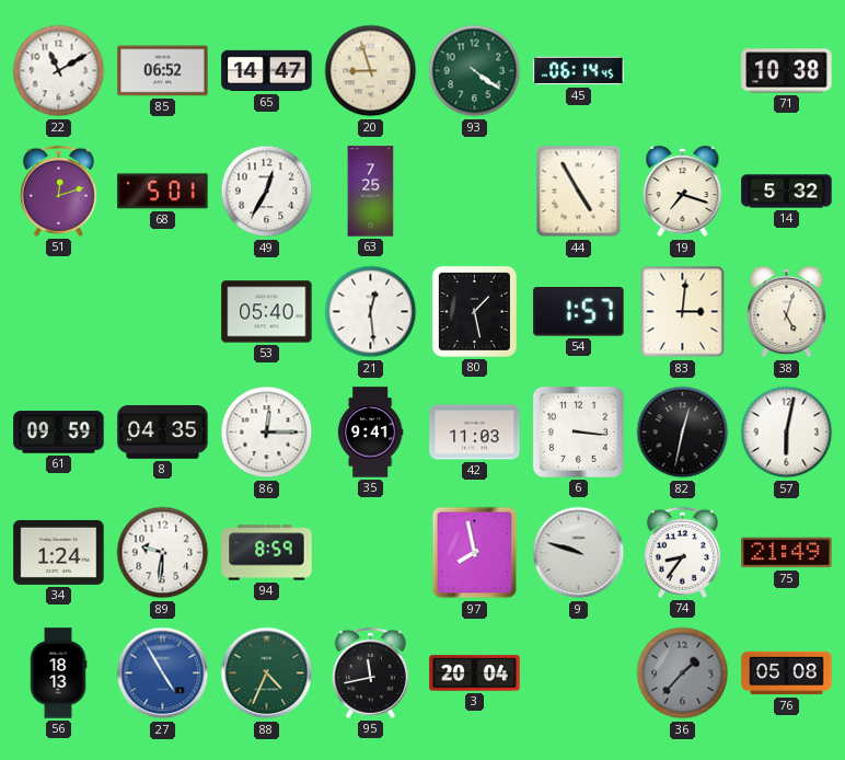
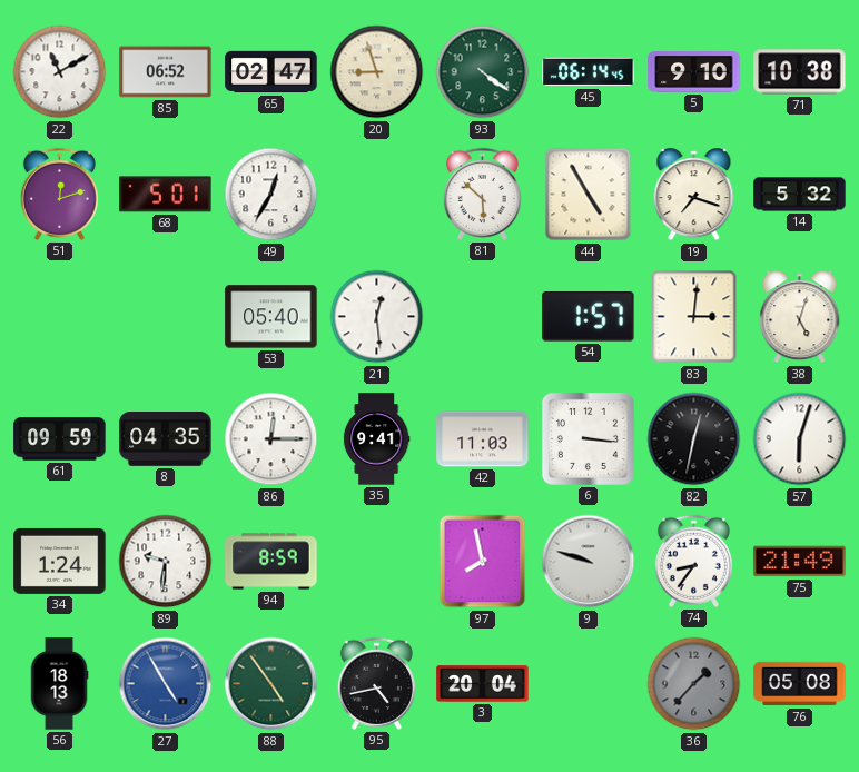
65: 14:47 -> 02:47
5: none -> 9:10
63: 7:25 -> none
81: none -> 5:52
80: 1:28 -> none
57: 6:02 -> 6:03
88: 4:34 -> 4:54
95: 11:43 -> 4:43
